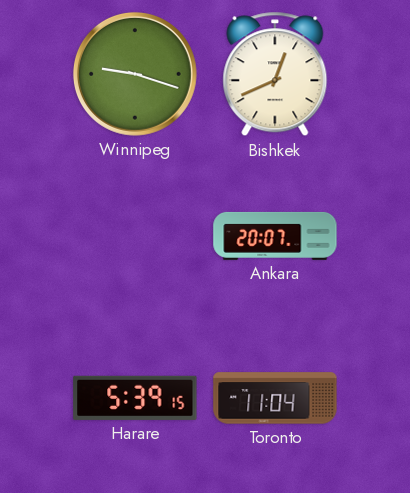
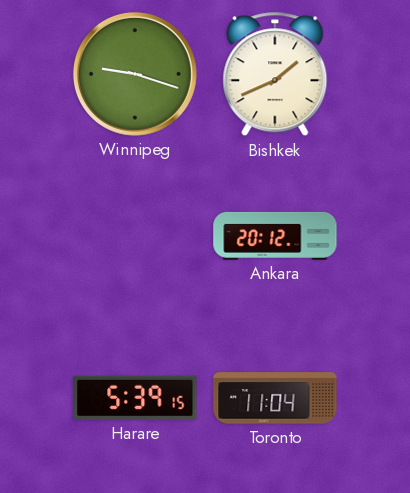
Bishkek: 12:41 -> 1:41
Ankara: 20:07 -> 20:12
